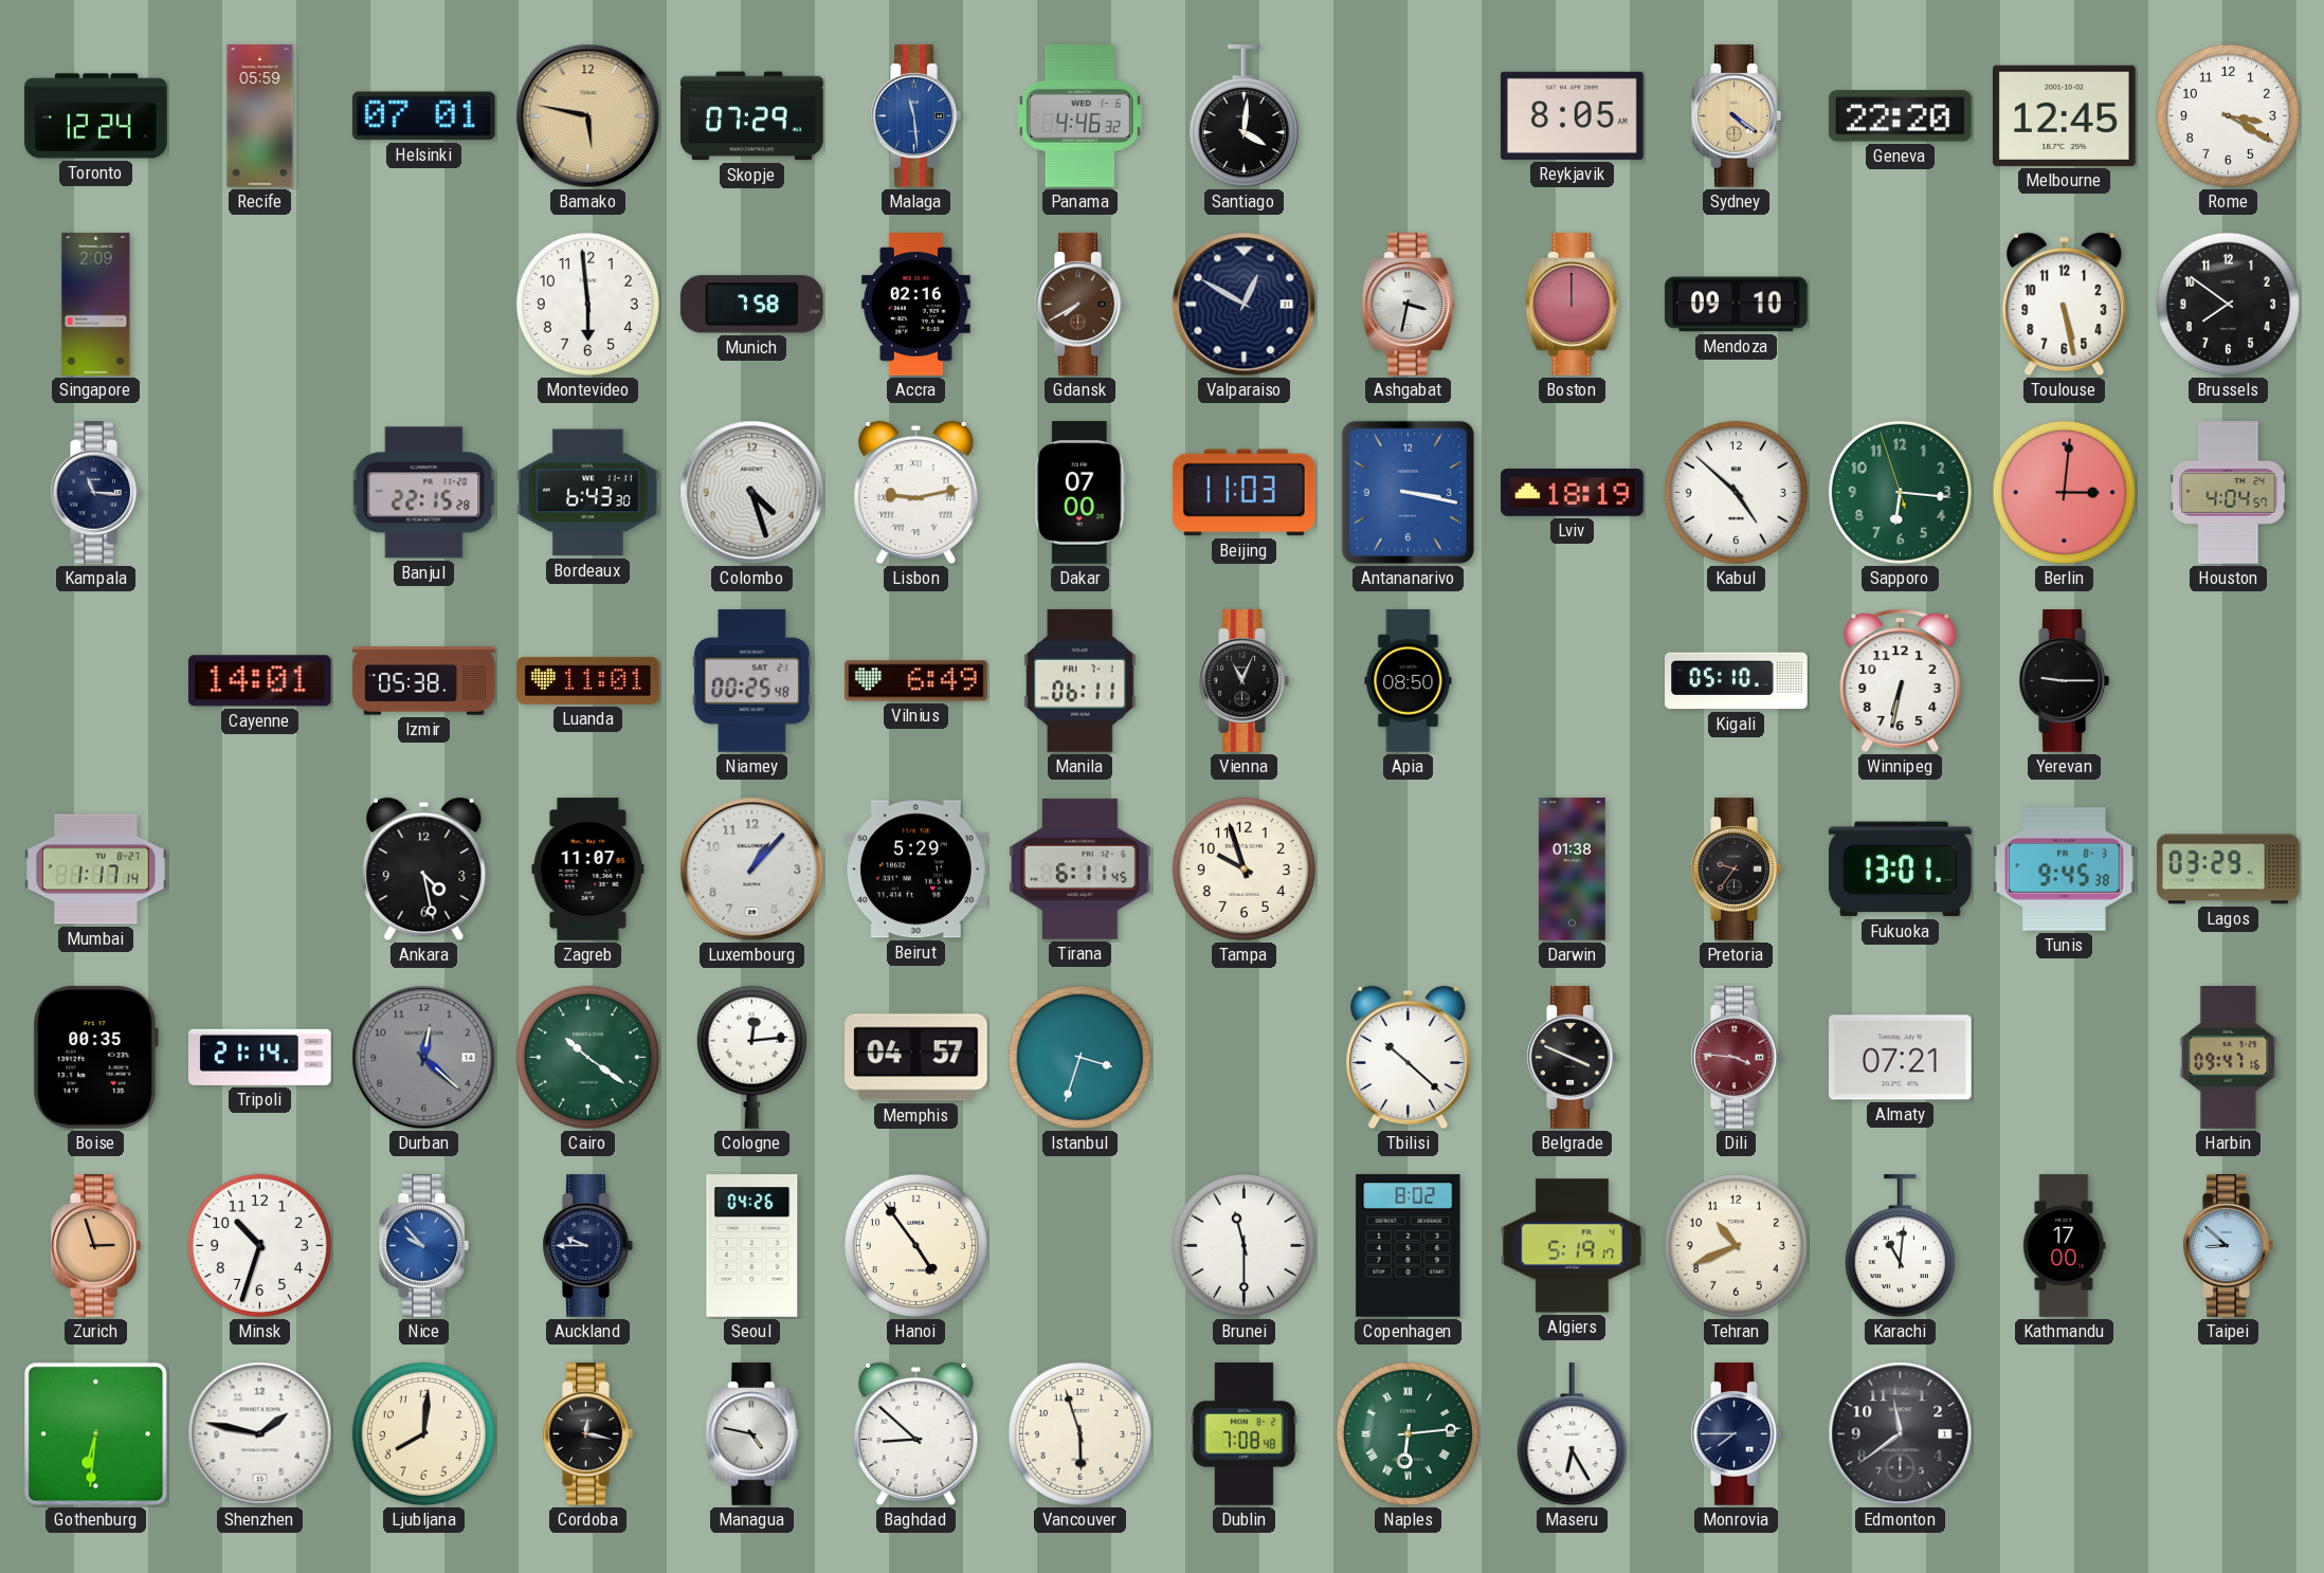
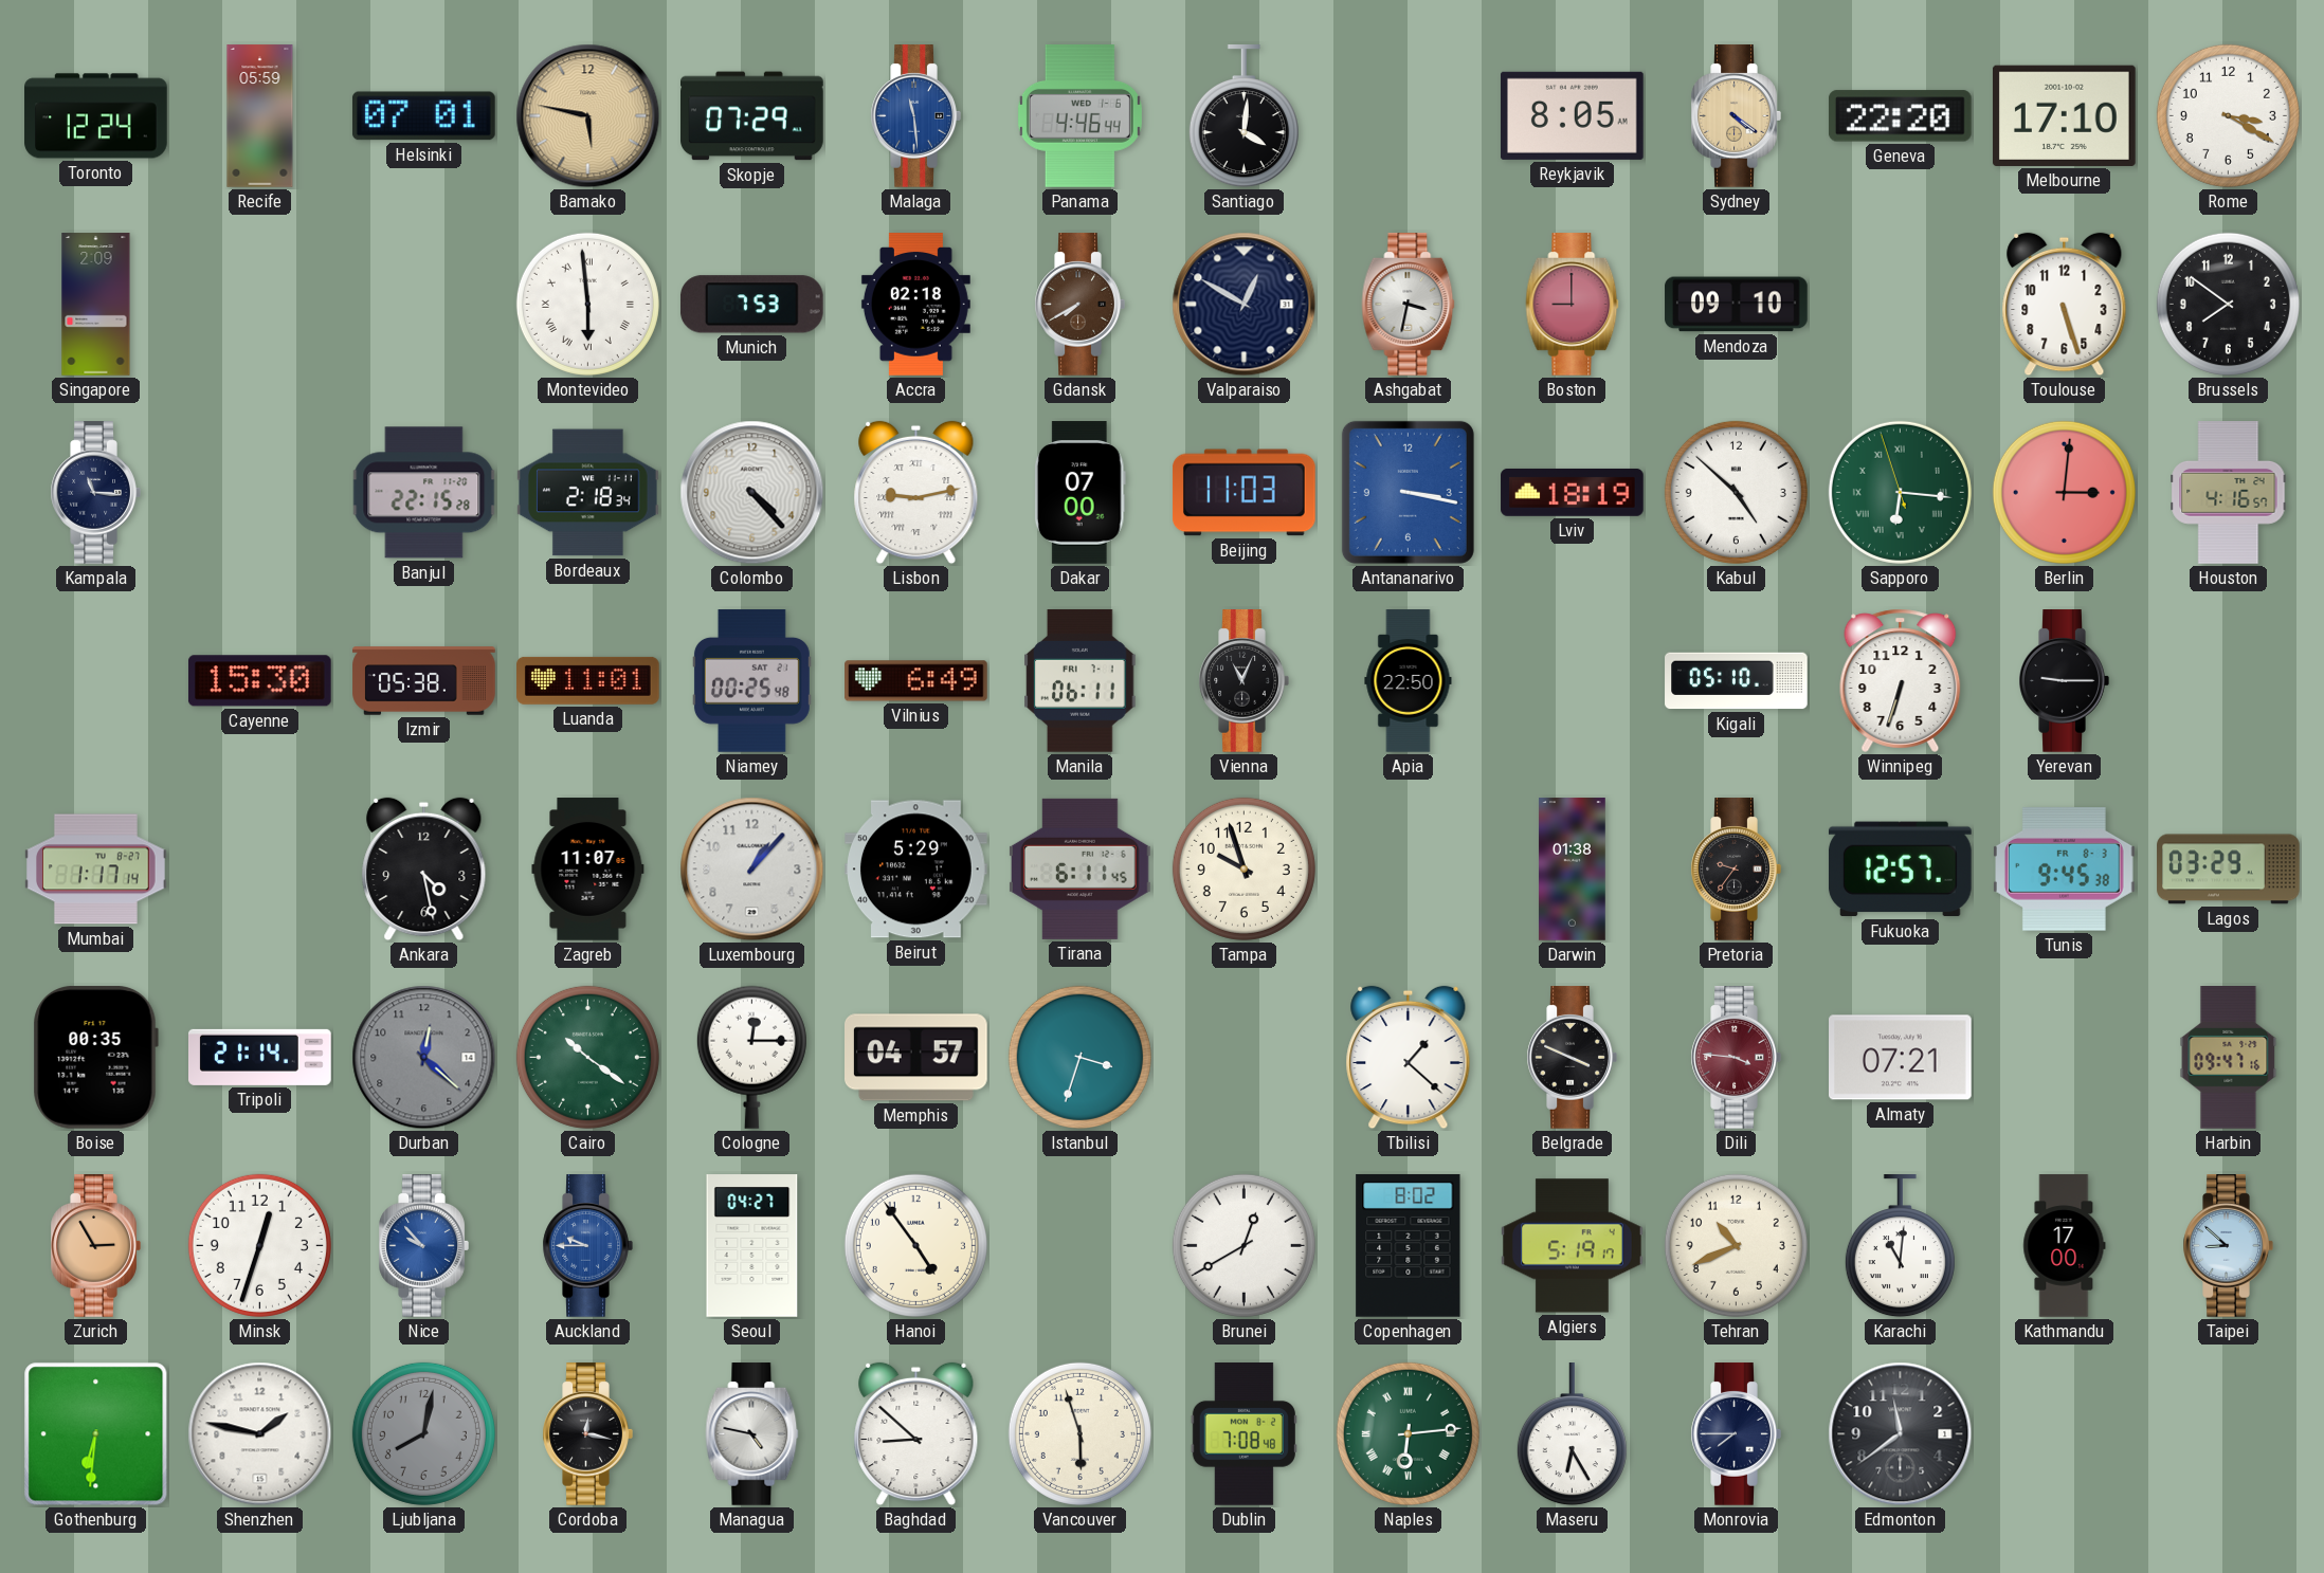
Panama: 4:46:32 -> 4:46:44
Melbourne: 12:45 -> 17:10
Montevideo numerals: Arabic -> Roman
Munich: 7:58 -> 7:53
Accra: 02:16 -> 02:18
Boston: 12:00 -> 9:00
Toulouse: 5:28 -> 5:27
Bordeaux: 6:43 -> 2:18
Colombo: 4:27 -> 4:23
Sapporo numerals: Arabic -> Roman
Houston: 4:04 -> 4:16
Cayenne: 14:01 -> 15:30
Apia: 08:50 -> 22:50
Winnipeg: 6:32 -> 6:33
Fukuoka: 13:01 -> 12:57
Cologne: 12:14 -> 12:15
Tbilisi: 10:22 -> 1:22
Zurich: 2:57 -> 2:55
Minsk: 10:33 -> 12:33
Auckland dial: navy -> blue
Seoul: 04:26 -> 04:27
Brunei: 11:30 -> 12:40
Ljubljana: 8:01 -> 8:02
Ljubljana dial: cream -> grey
